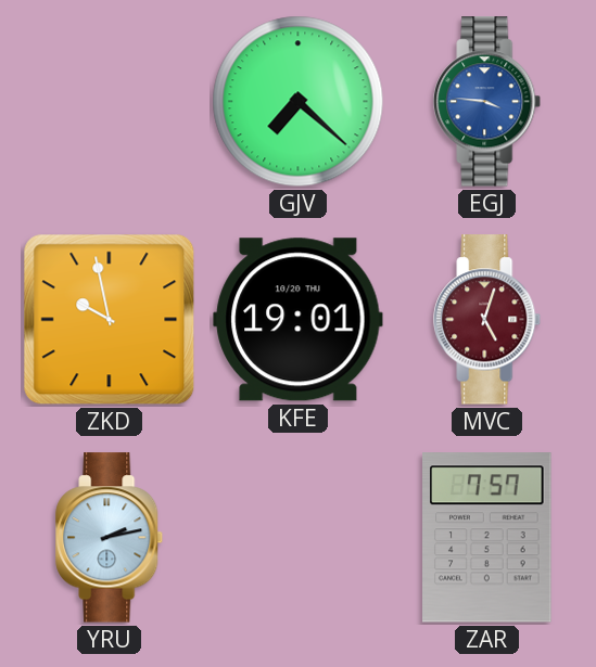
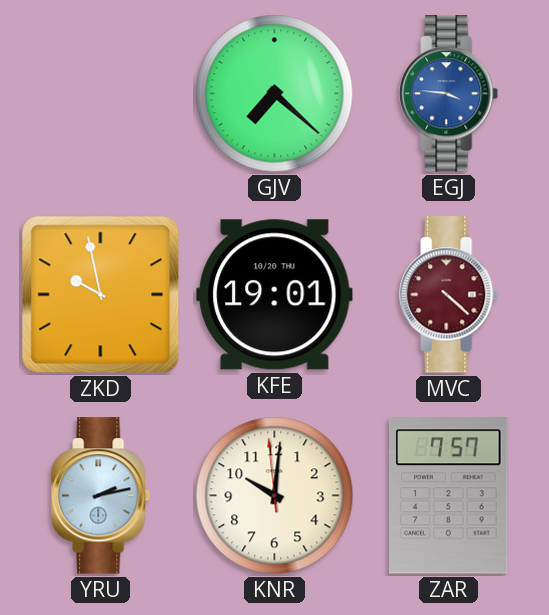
MVC: 5:03 -> 4:22
KNR: none -> 10:00
